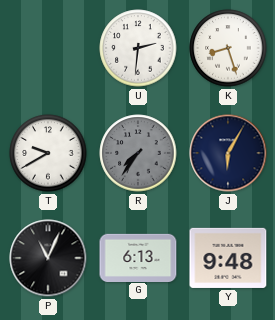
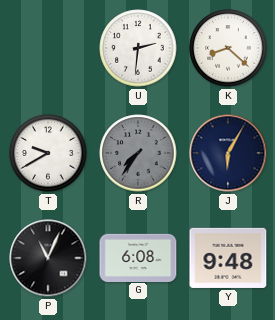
K: 8:27 -> 8:22
G: 6:13 -> 6:08
